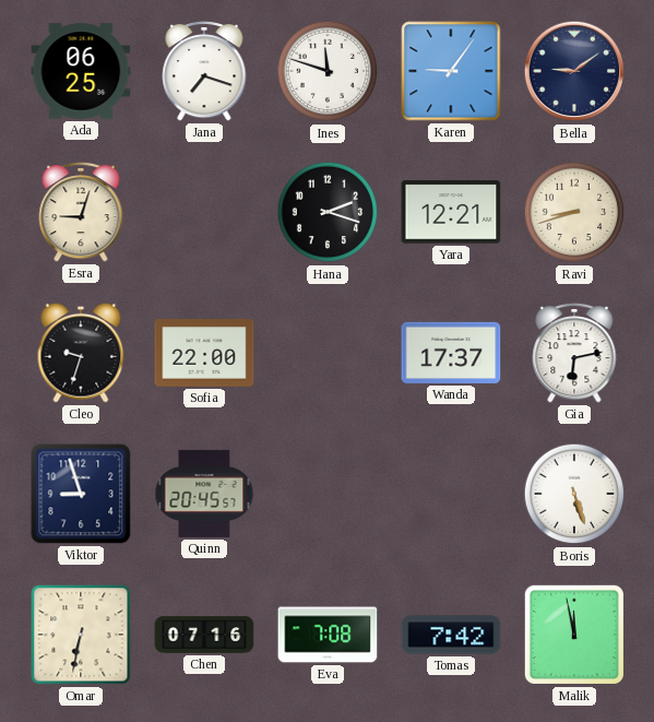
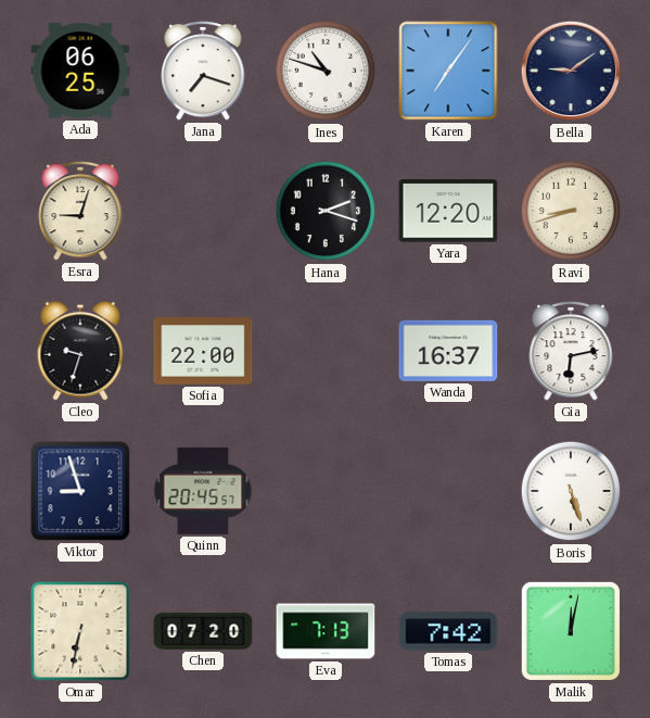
Ines: 11:48 -> 10:48
Karen: 9:06 -> 7:06
Yara: 12:21 -> 12:20
Wanda: 17:37 -> 16:37
Chen: 07:16 -> 07:20
Eva: 7:08 -> 7:13
Malik: 11:58 -> 12:02
